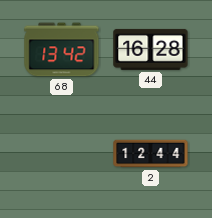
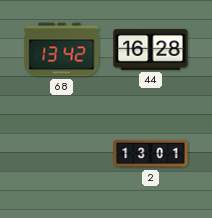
2: 12:44 -> 13:01
